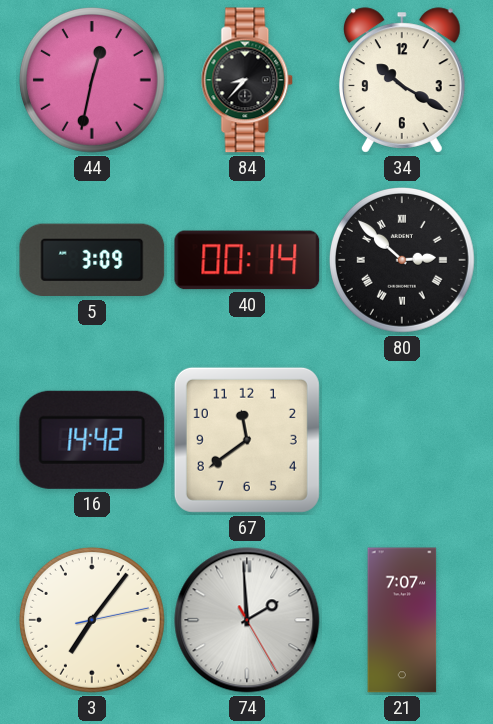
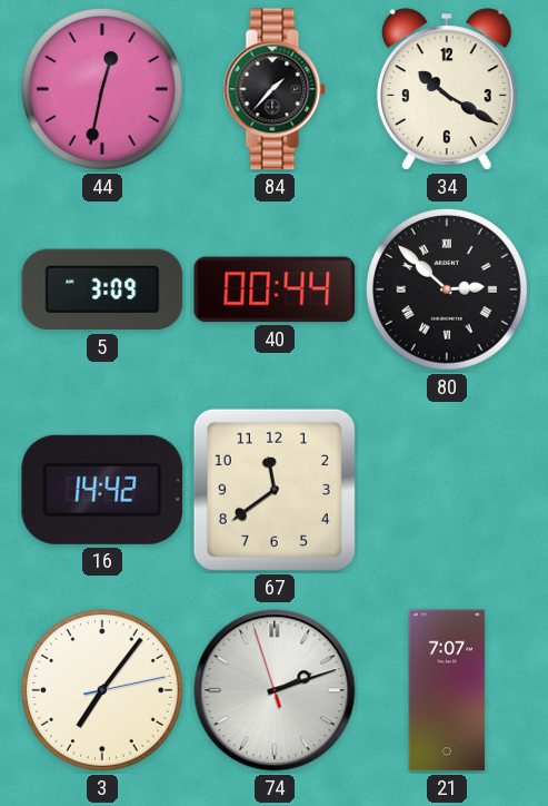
84: 8:37 -> 1:37
40: 00:14 -> 00:44
74: 1:59 -> 2:11
